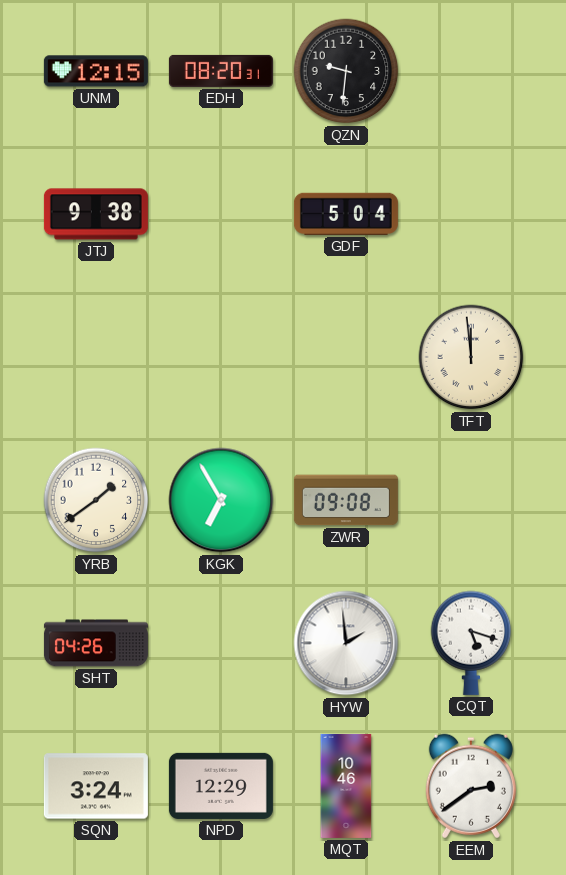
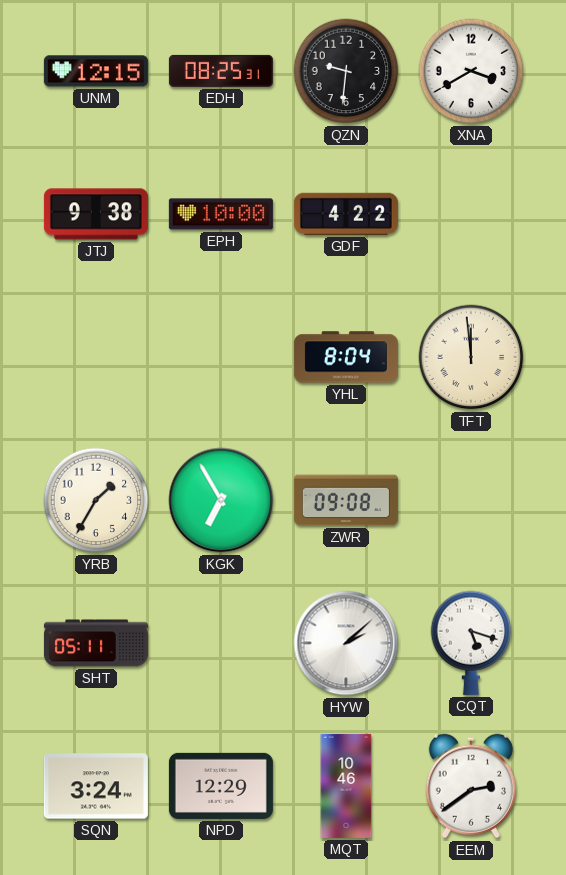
EDH: 08:20 -> 08:25
XNA: none -> 3:40
EPH: none -> 10:00
GDF: 5:04 -> 4:22
YHL: none -> 8:04
YRB: 1:39 -> 1:35
SHT: 04:26 -> 05:11
HYW: 1:59 -> 2:08
